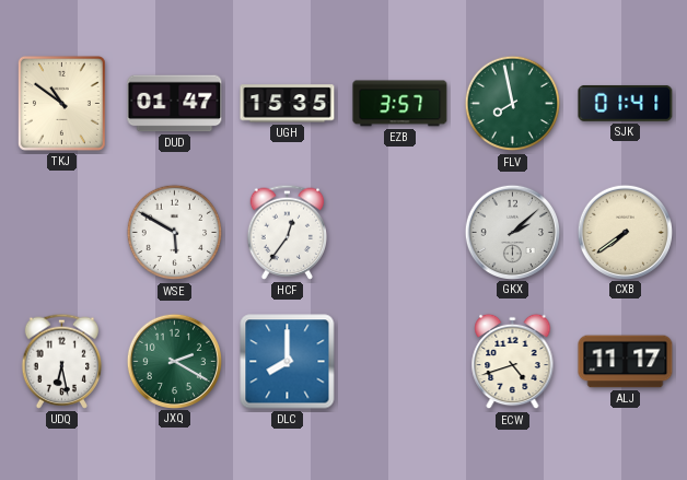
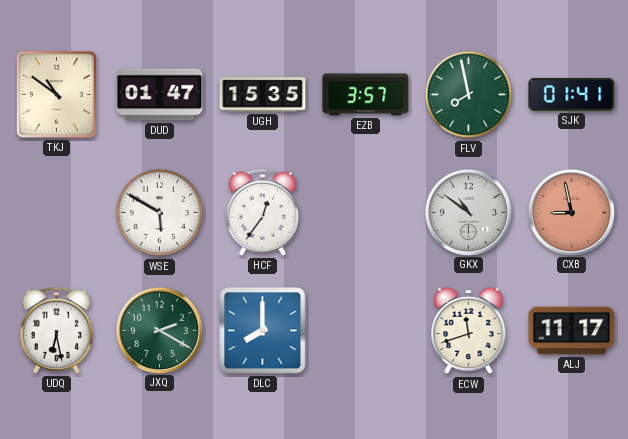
GKX: 2:08 -> 10:51
CXB: 7:39 -> 8:58
CXB dial: cream -> salmon
ECW: 4:42 -> 11:42
